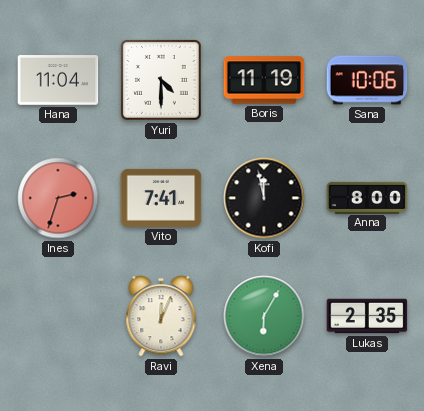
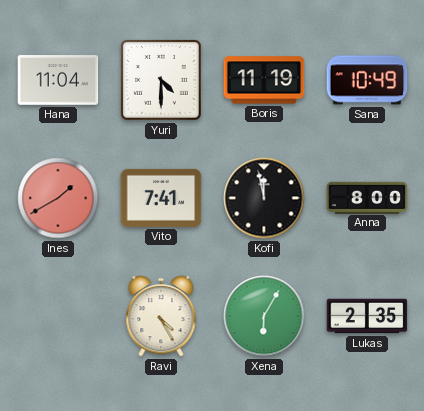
Sana: 10:06 -> 10:49
Ines: 2:33 -> 1:40
Ravi: 12:04 -> 4:25
